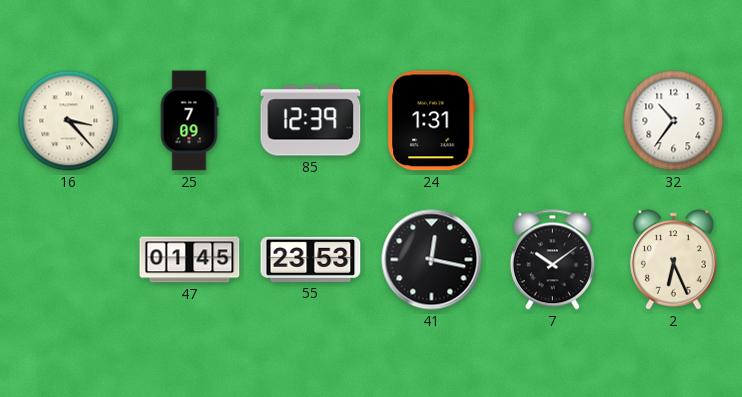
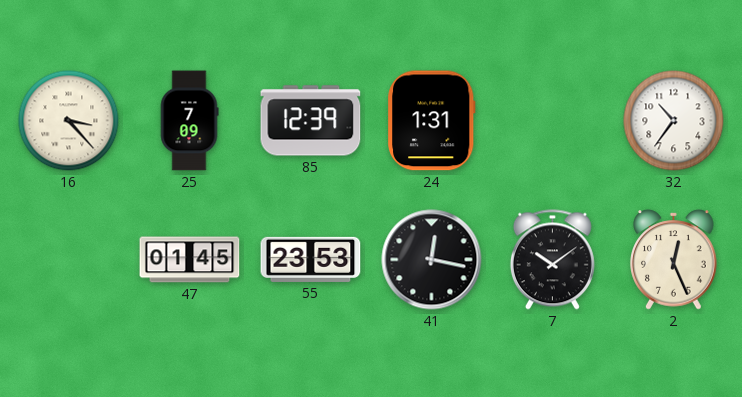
2: 6:26 -> 12:26
